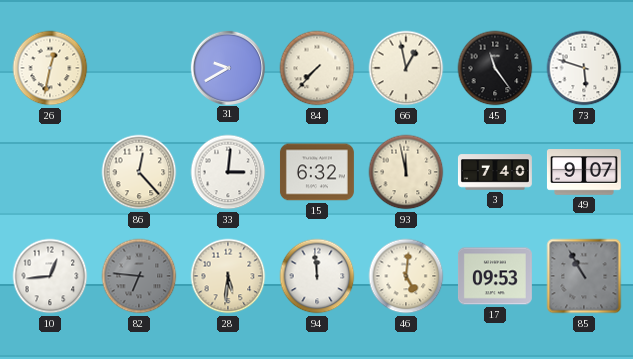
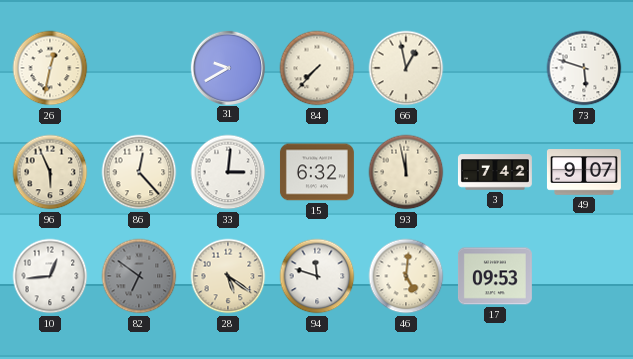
45: 11:24 -> none
96: none -> 5:56
3: 7:40 -> 7:42
82: 6:46 -> 6:51
28: 5:31 -> 5:21
94: 11:59 -> 11:48
85: 10:55 -> none
